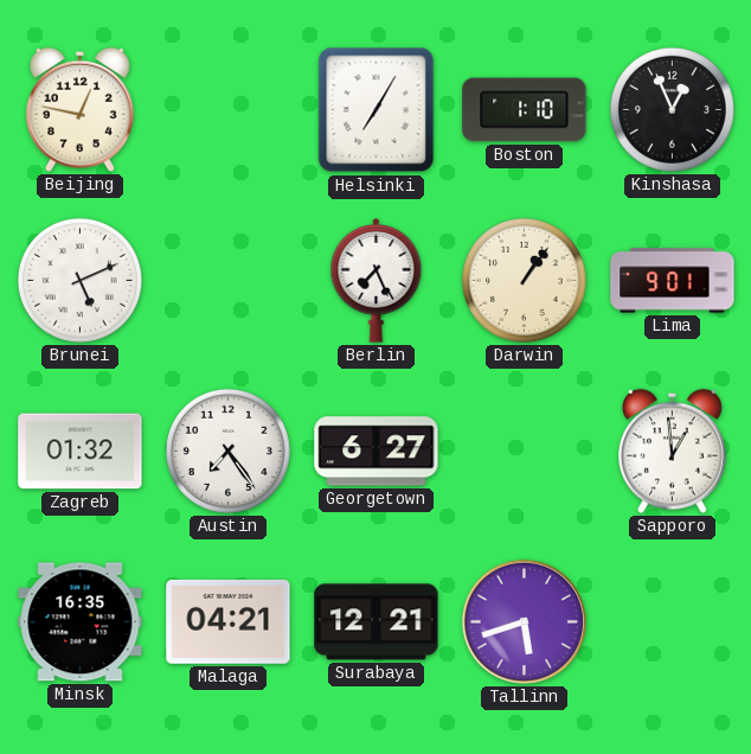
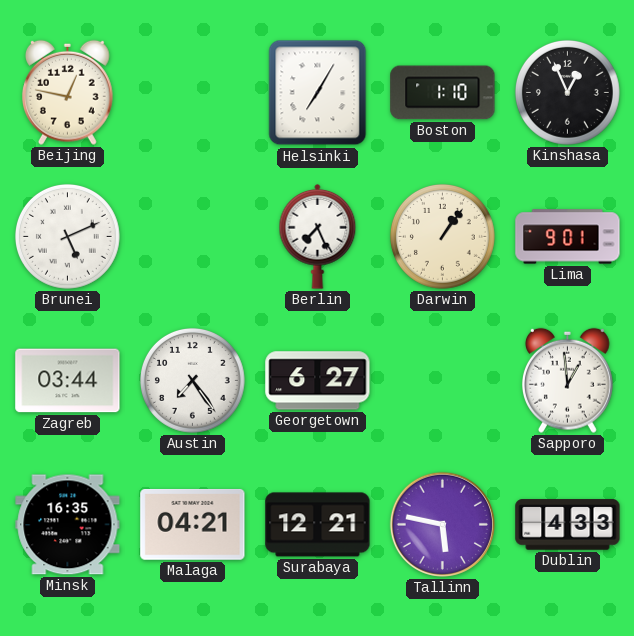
Zagreb: 01:32 -> 03:44
Tallinn: 5:42 -> 5:47
Dublin: none -> 4:33
